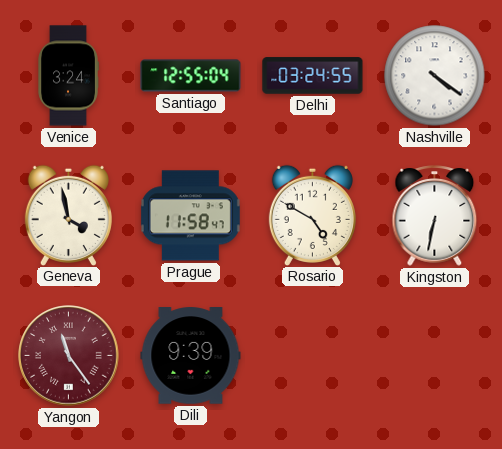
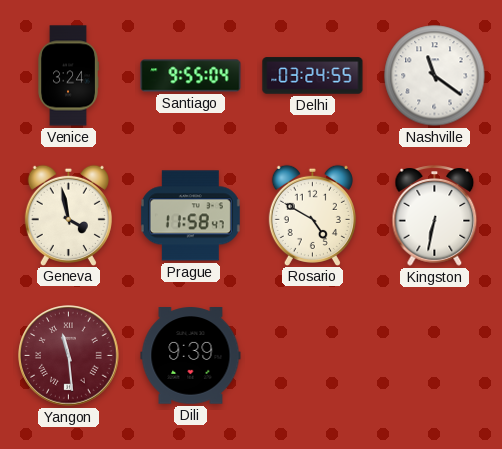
Santiago: 12:55 -> 9:55
Nashville: 4:21 -> 11:21
Yangon: 11:24 -> 11:29
